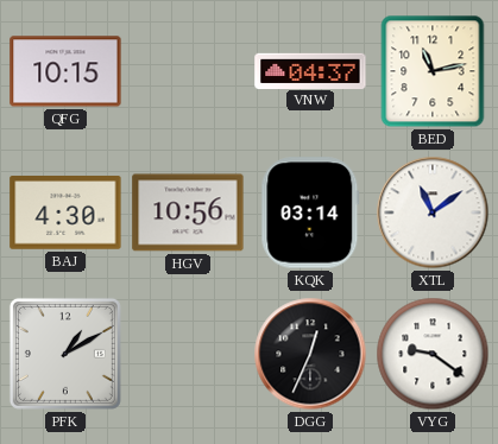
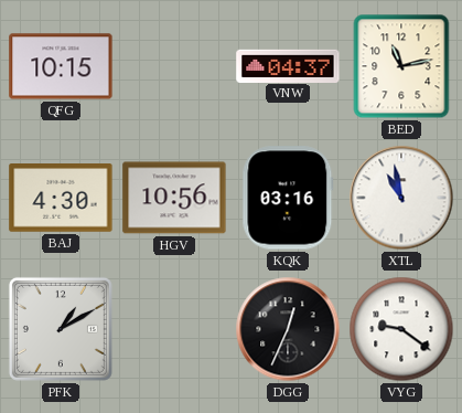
KQK: 03:14 -> 03:16
XTL: 11:09 -> 10:58
